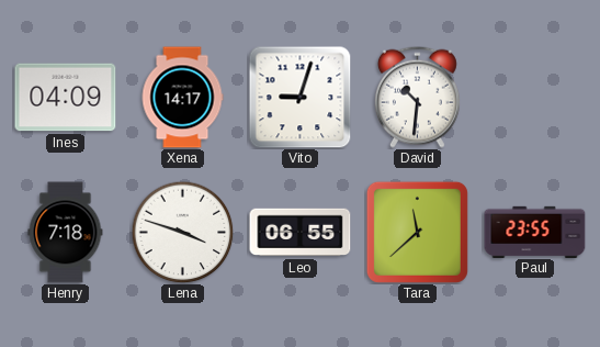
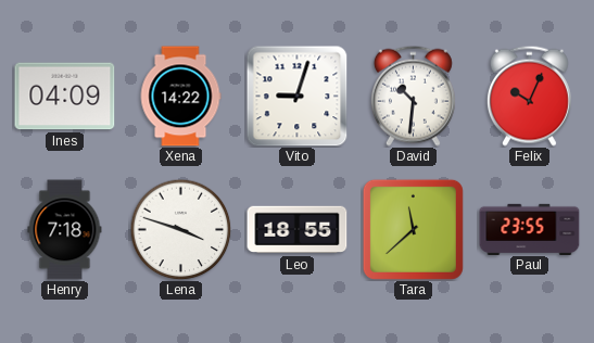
Xena: 14:17 -> 14:22
Felix: none -> 10:04
Leo: 06:55 -> 18:55
